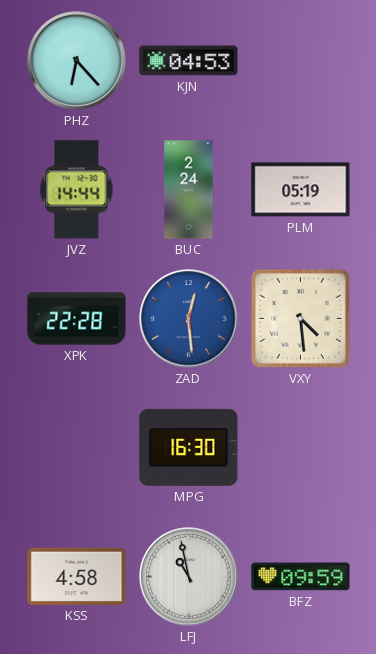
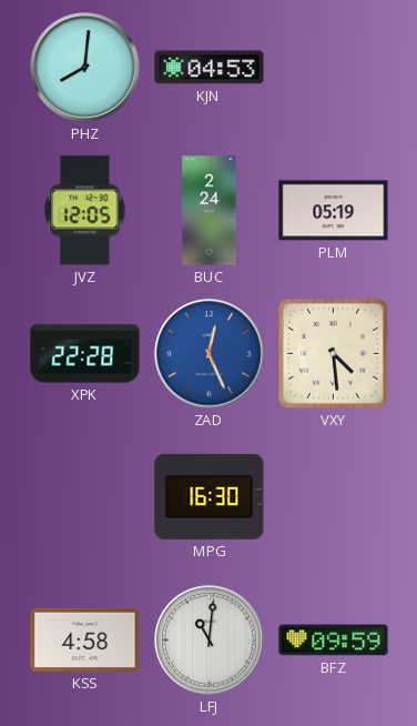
PHZ: 6:23 -> 8:01
JVZ: 14:44 -> 12:05
ZAD: 12:29 -> 12:26
LFJ: 10:58 -> 11:01
